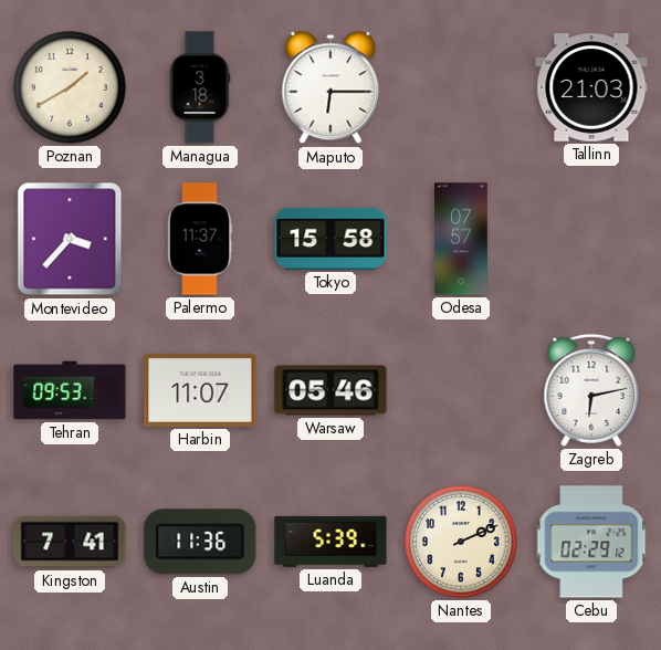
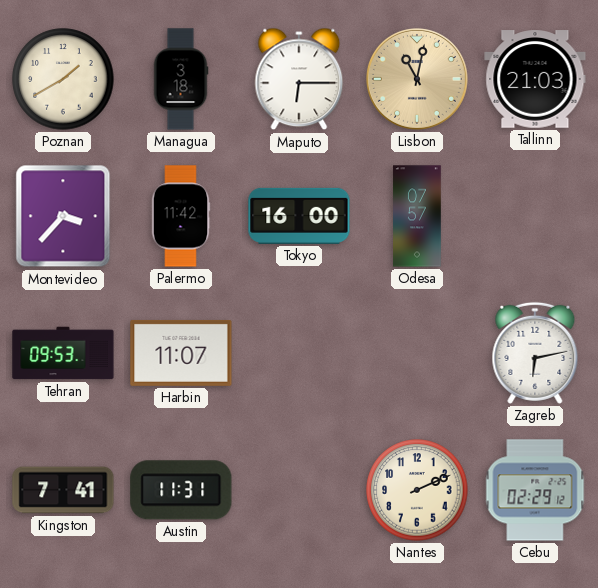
Lisbon: none -> 11:02
Palermo: 11:37 -> 11:42
Tokyo: 15:58 -> 16:00
Warsaw: 05:46 -> none
Austin: 11:36 -> 11:31
Luanda: 5:39 -> none
